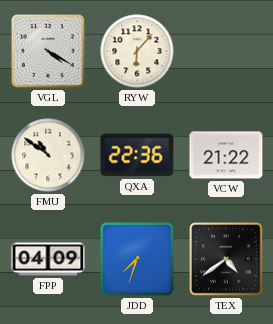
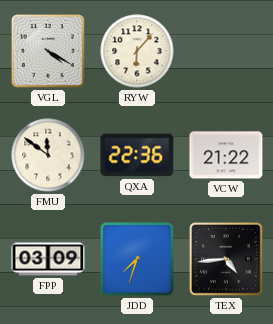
FMU: 10:51 -> 11:51
FPP: 04:09 -> 03:09
TEX: 4:39 -> 4:44
